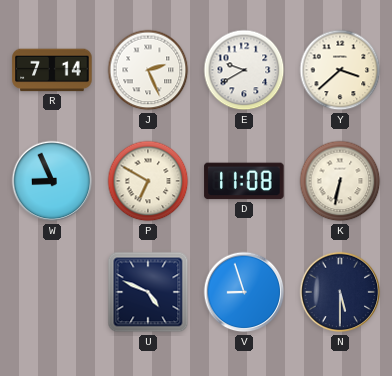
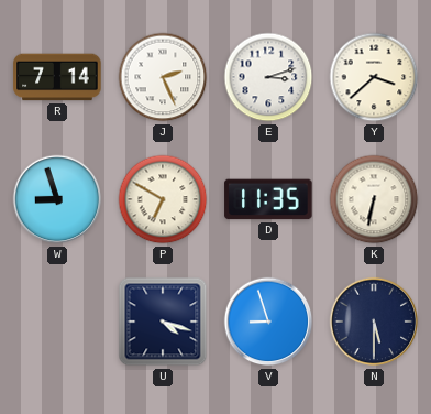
E: 9:40 -> 3:12
W: 8:56 -> 8:57
D: 11:08 -> 11:35
U: 4:49 -> 4:18
